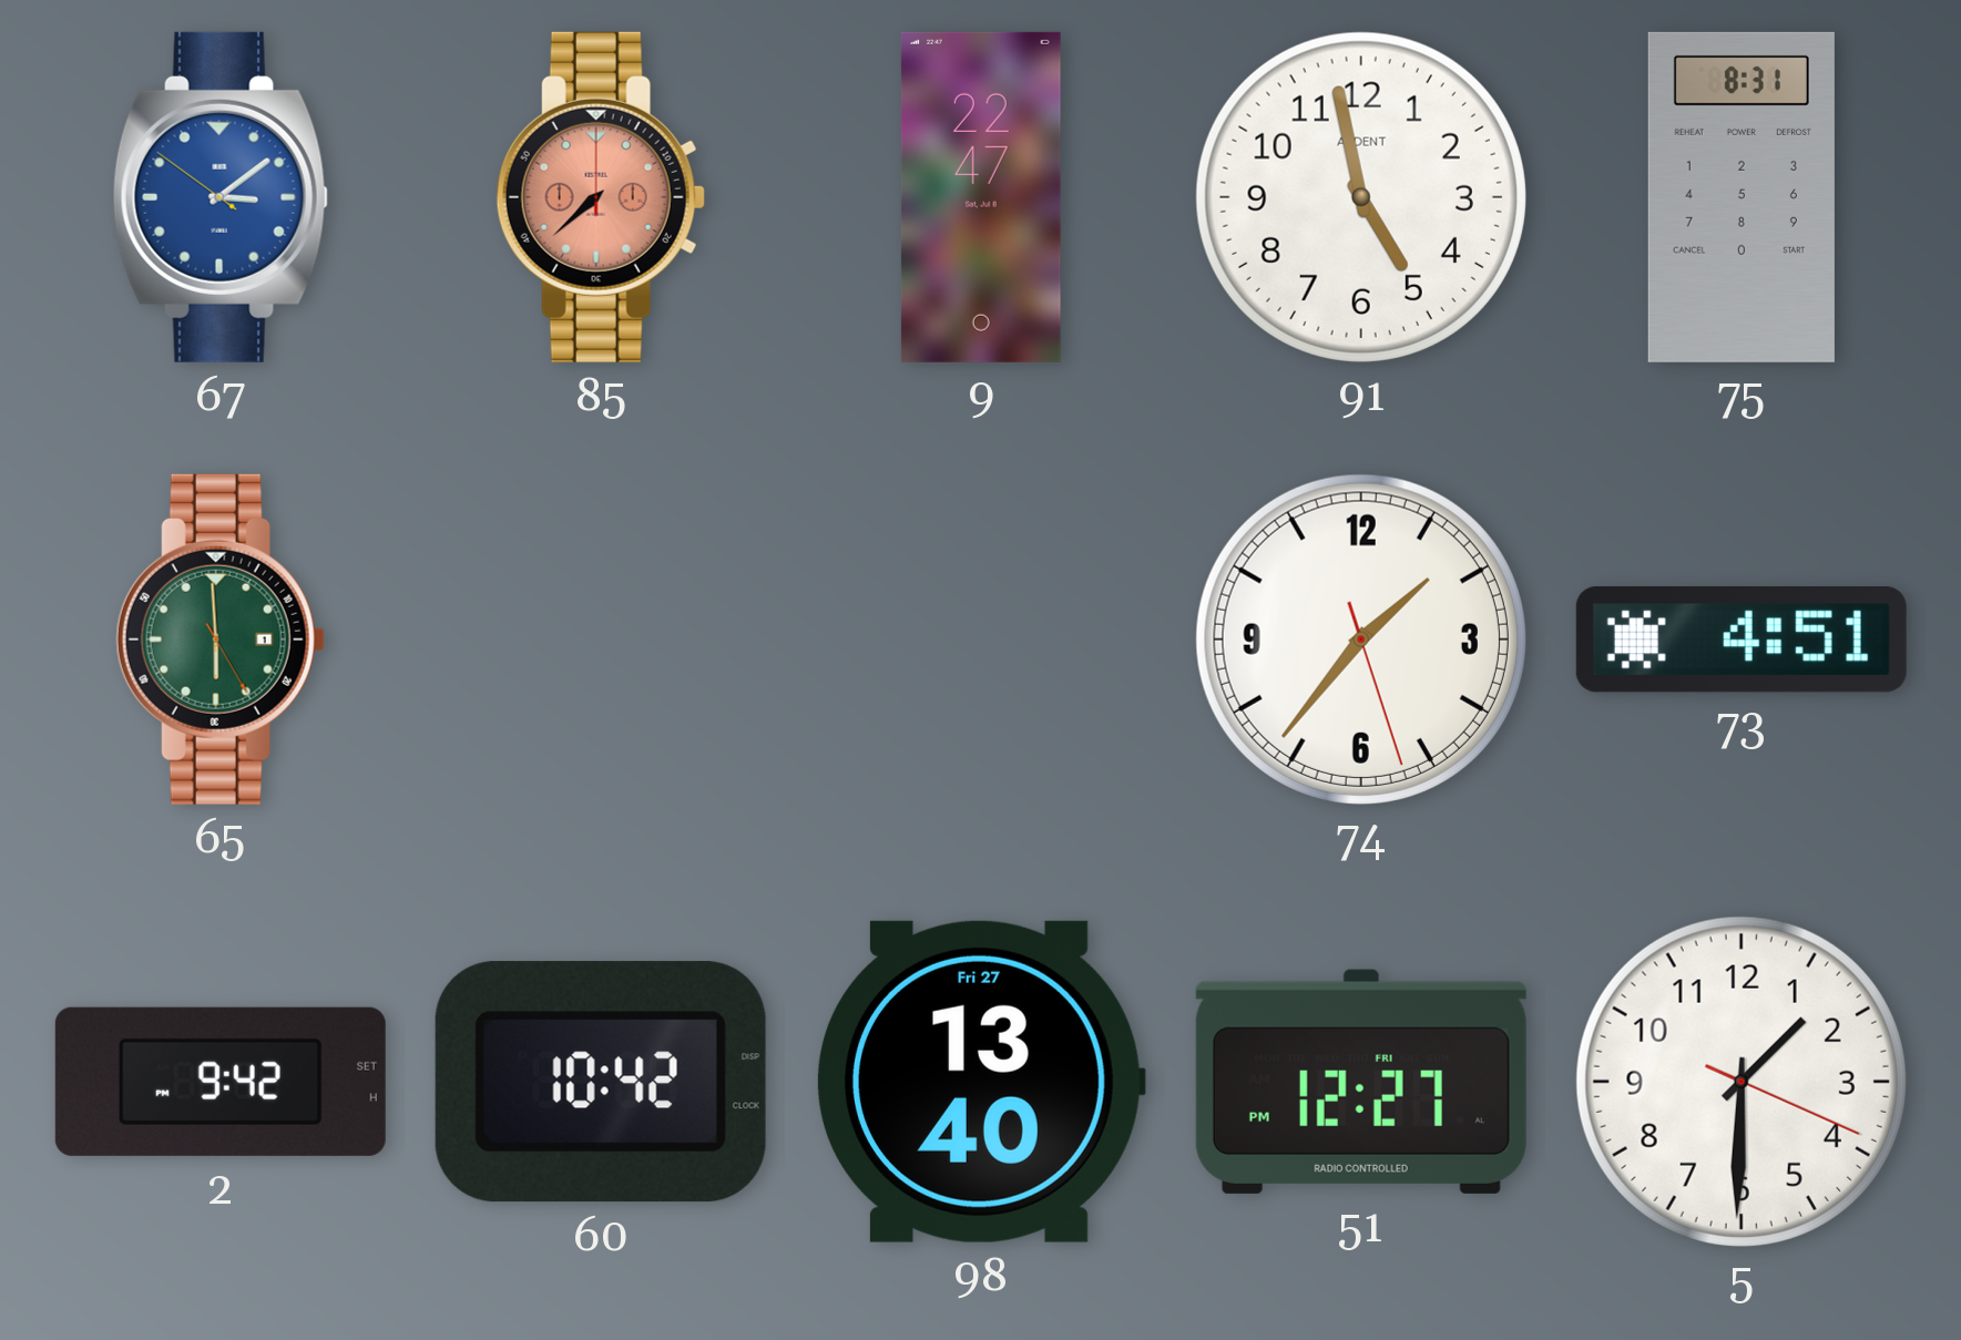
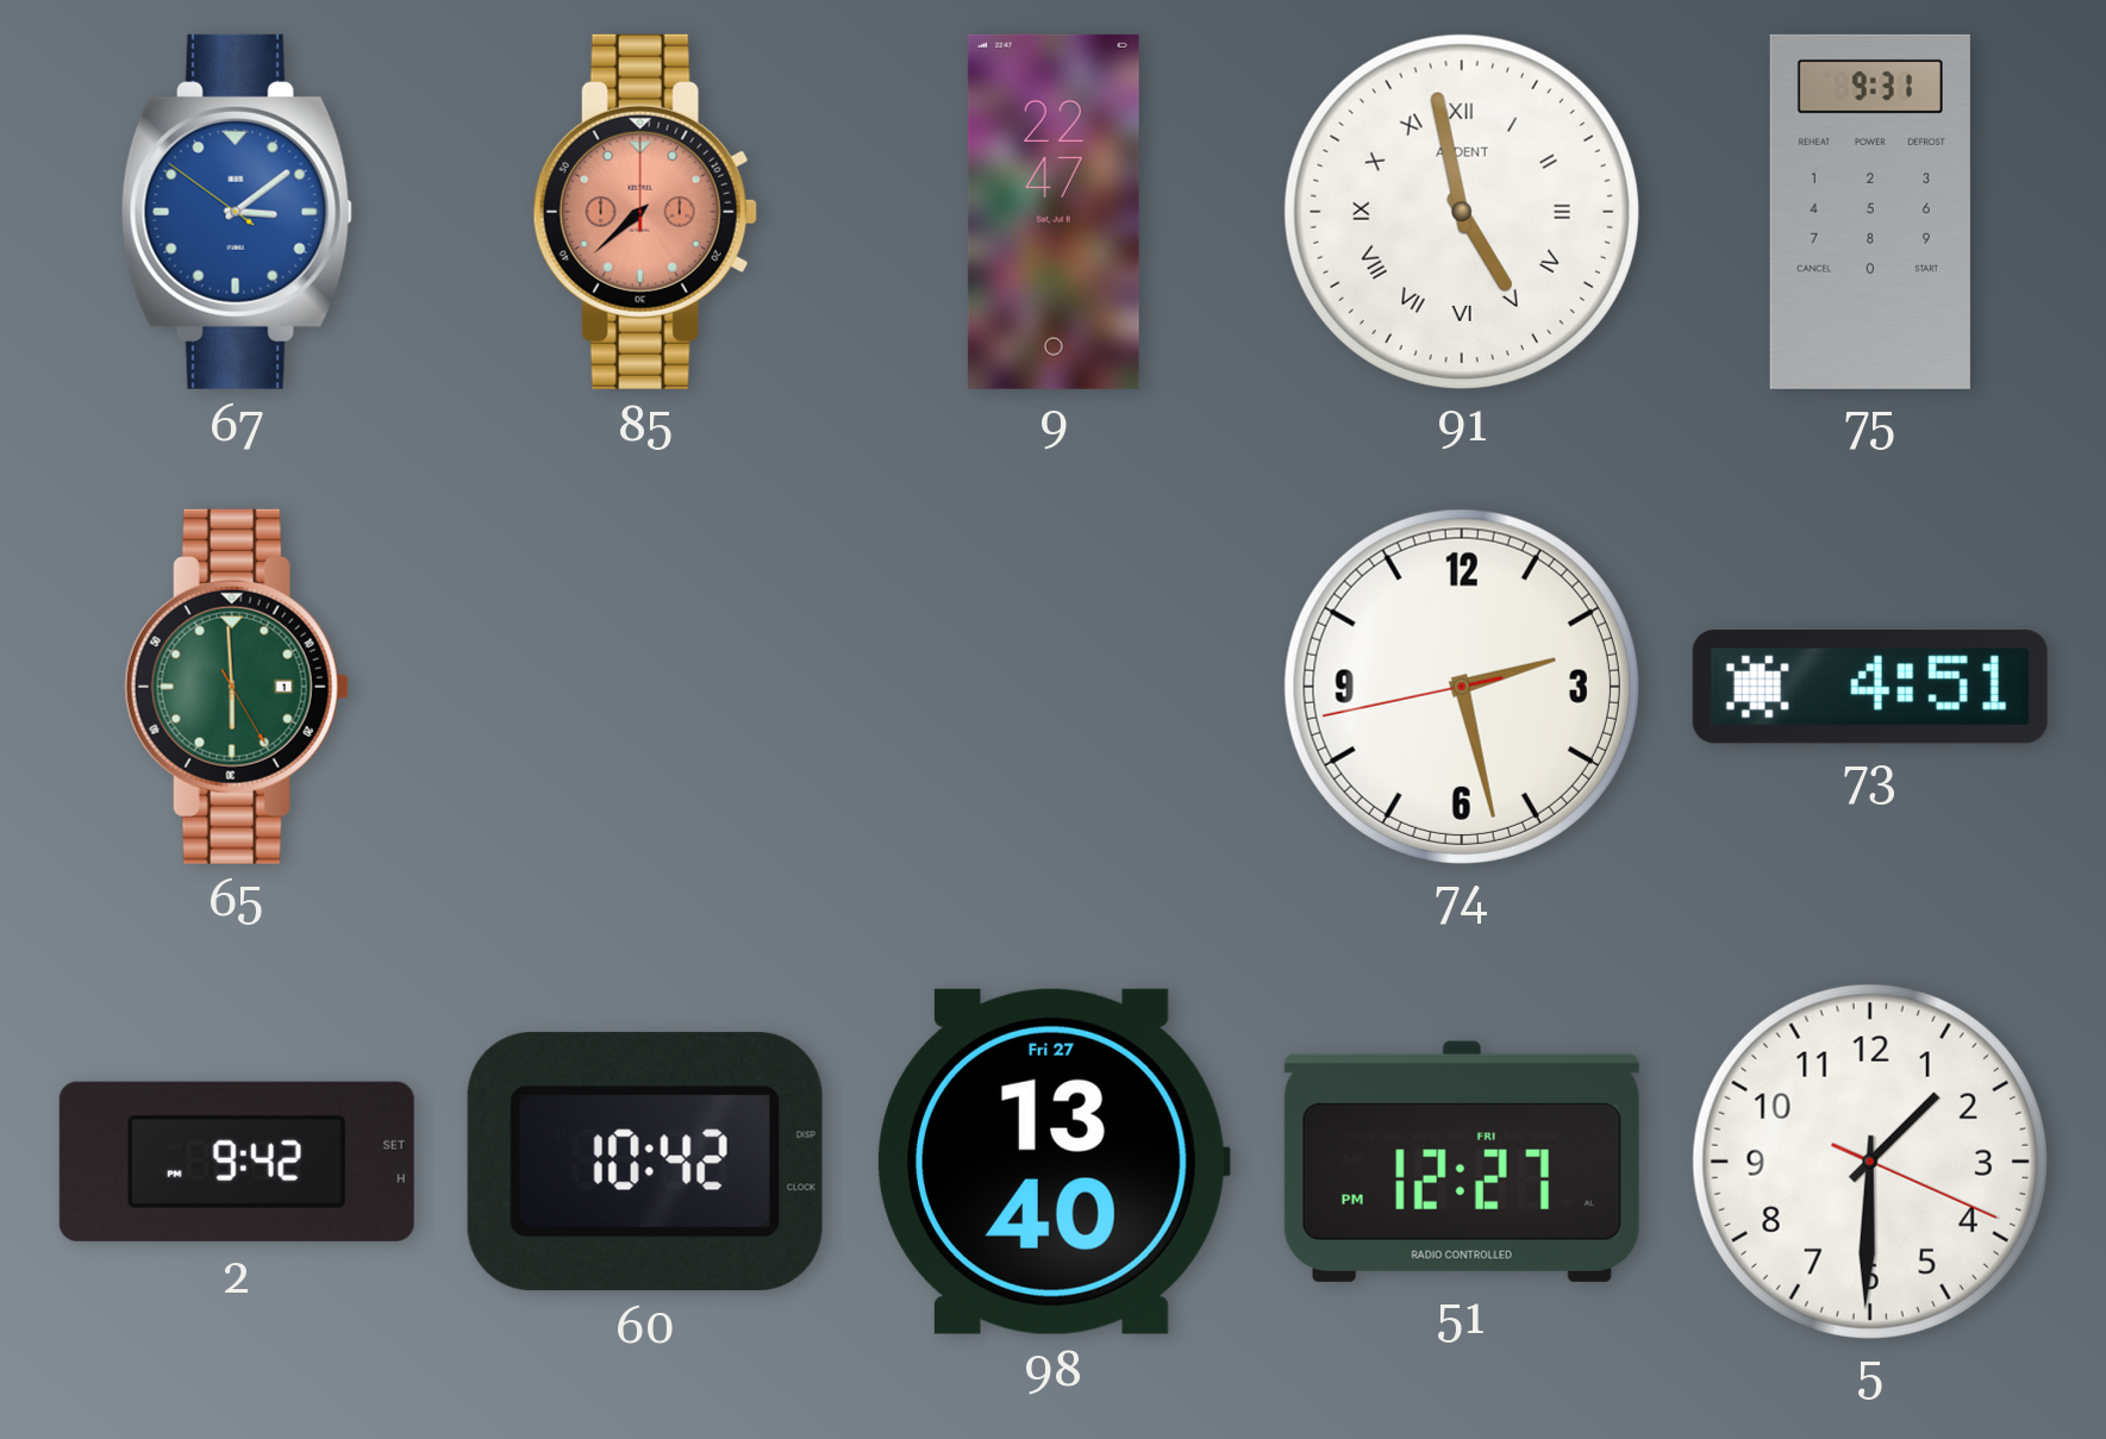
91 numerals: Arabic -> Roman
75: 8:31 -> 9:31
74: 1:36 -> 2:27
